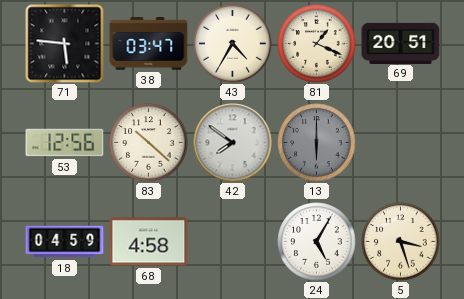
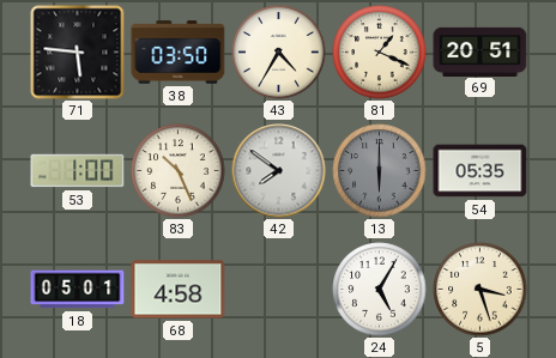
38: 03:47 -> 03:50
53: 12:56 -> 1:00
83: 10:22 -> 10:26
54: none -> 05:35
18: 04:59 -> 05:01
